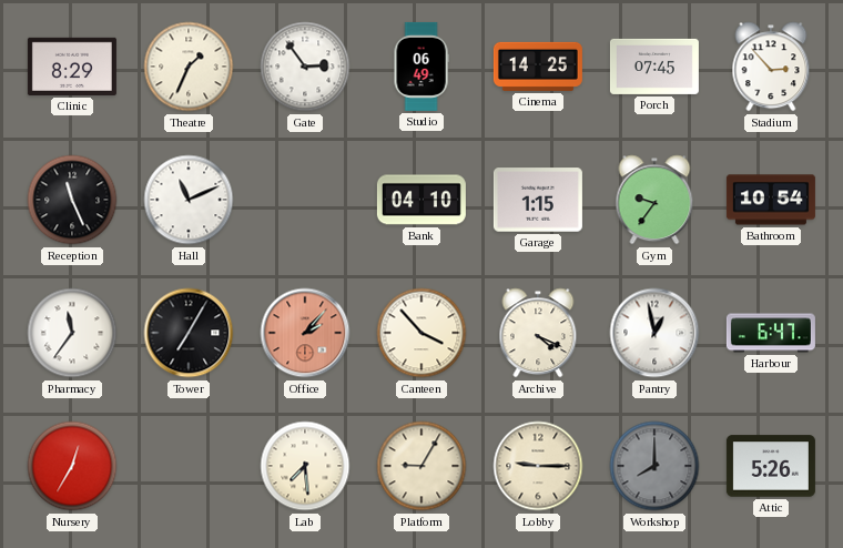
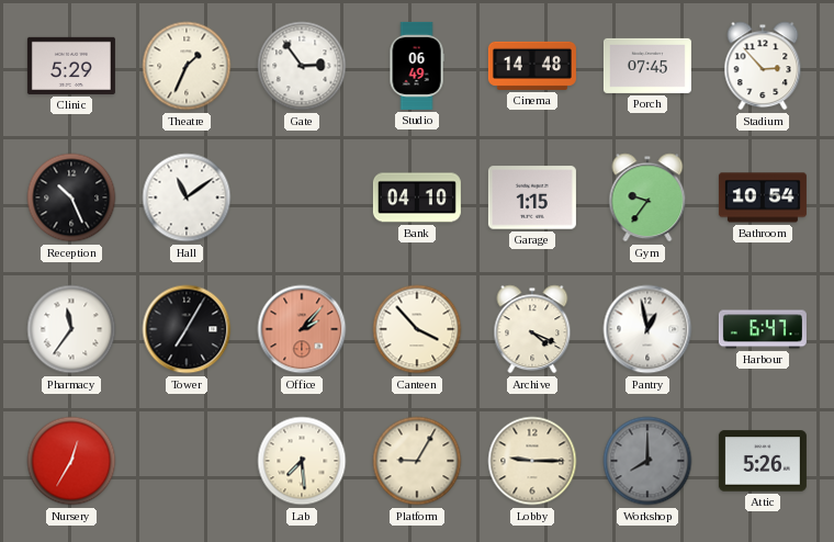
Clinic: 8:29 -> 5:29
Cinema: 14:25 -> 14:48
Reception: 11:26 -> 10:26
Hall: 11:11 -> 11:09
